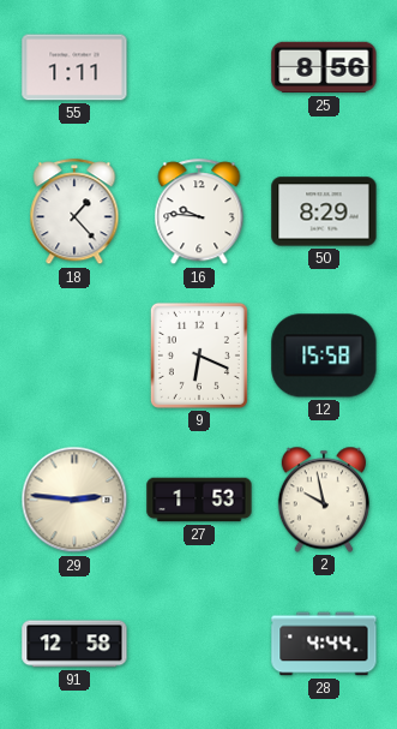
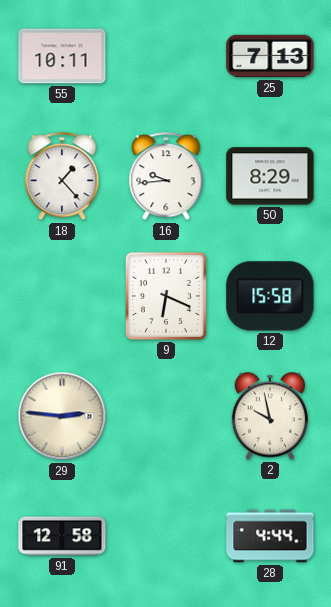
55: 1:11 -> 10:11
25: 8:56 -> 7:13
16: 9:46 -> 9:44
27: 1:53 -> none
